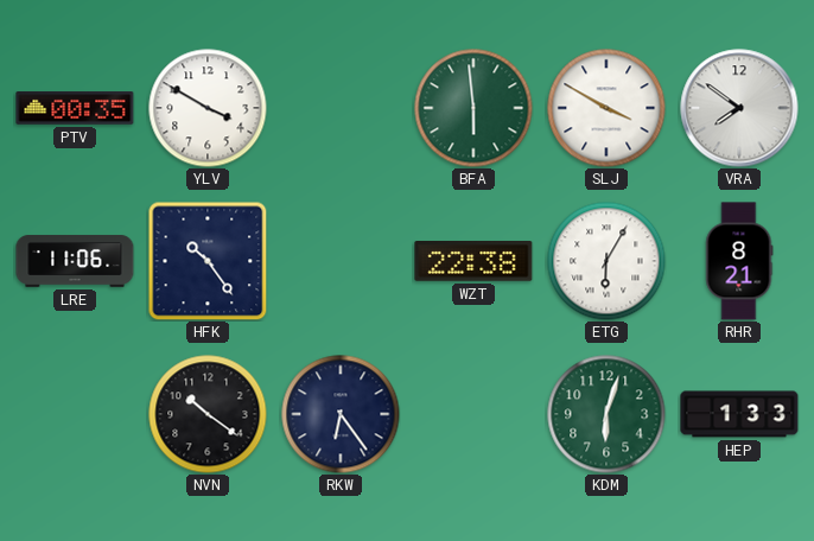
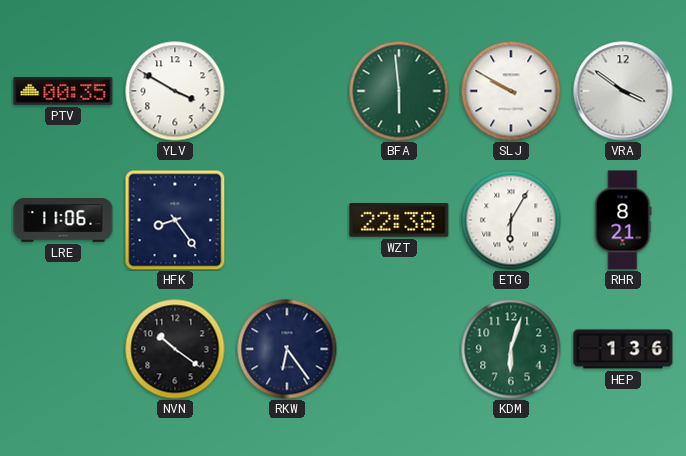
SLJ: 3:50 -> 9:50
VRA: 7:51 -> 3:51
HFK: 10:24 -> 8:24
HEP: 1:33 -> 1:36
